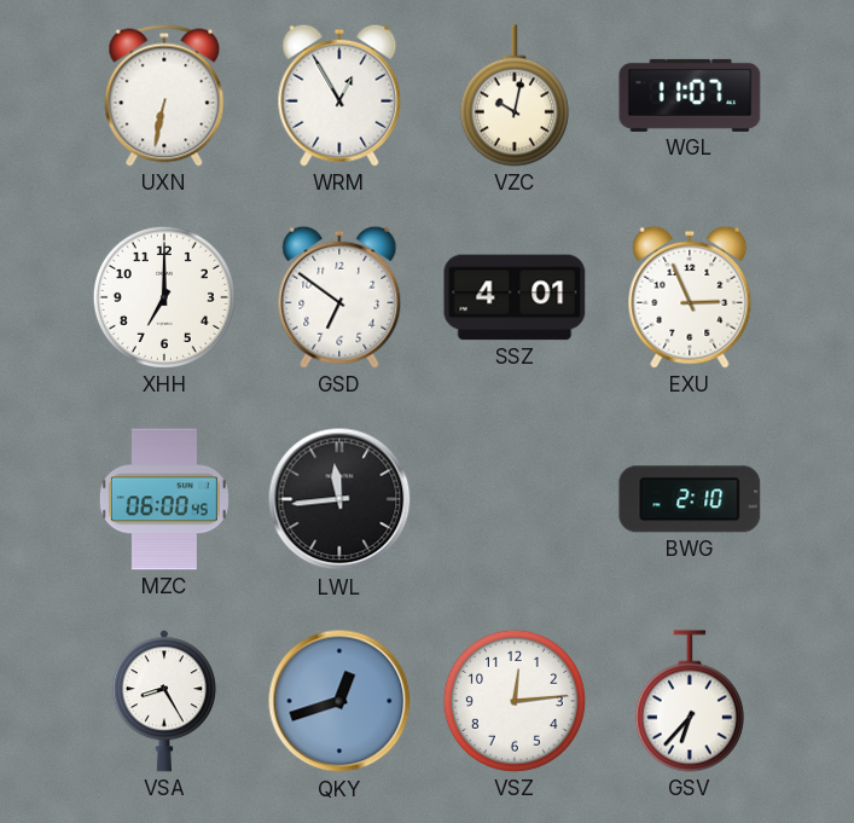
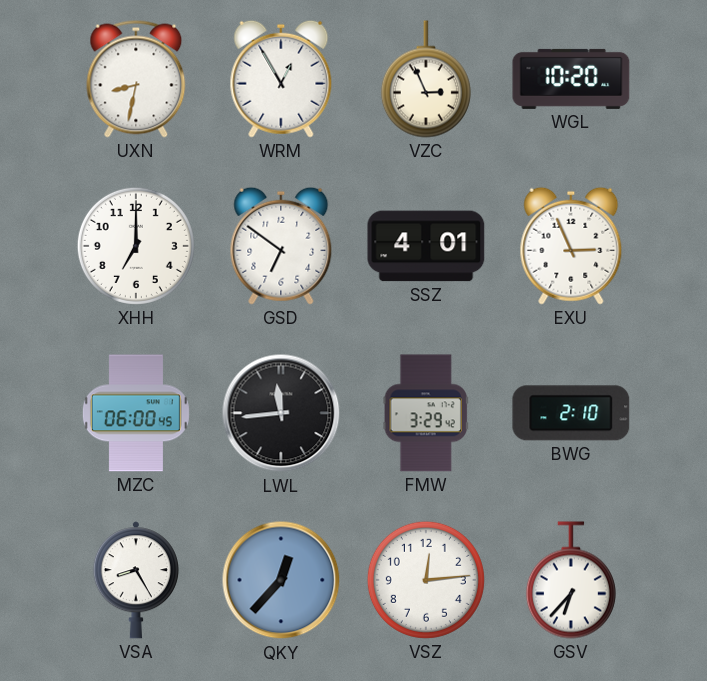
UXN: 6:32 -> 8:32
VZC: 10:02 -> 2:56
WGL: 11:07 -> 10:20
FMW: none -> 3:29
QKY: 12:42 -> 12:37
